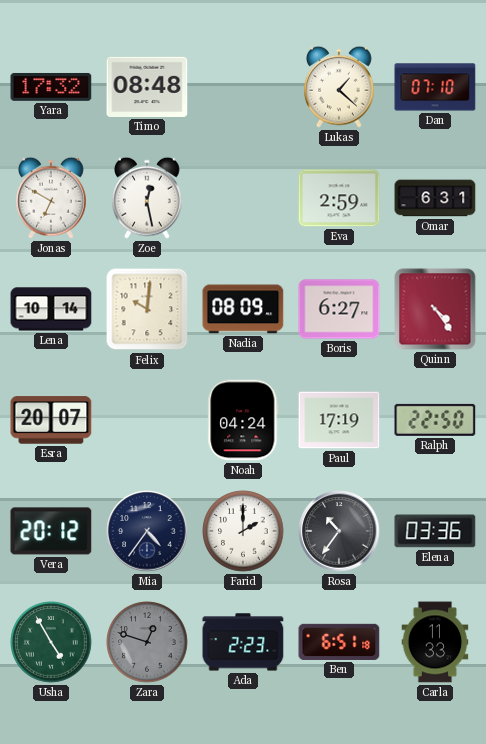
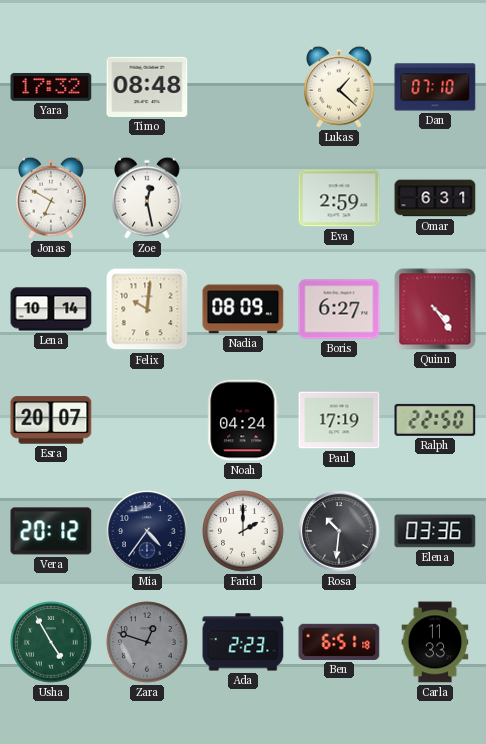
Rosa: 10:36 -> 10:31
